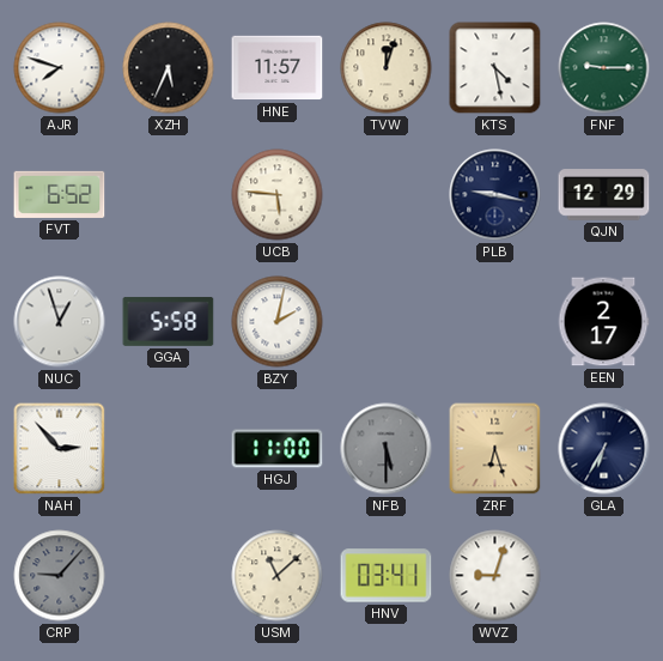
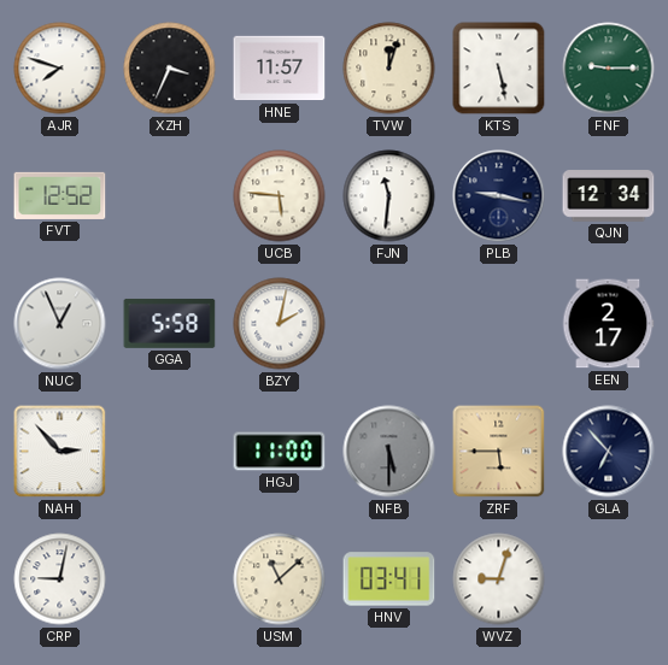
XZH: 5:34 -> 3:34
KTS: 4:28 -> 5:28
FVT: 6:52 -> 12:52
FJN: none -> 11:31
QJN: 12:29 -> 12:34
NUC: 12:57 -> 12:56
ZRF: 6:27 -> 5:45
GLA: 6:35 -> 6:53
CRP: 9:07 -> 9:02
CRP dial: grey -> white
